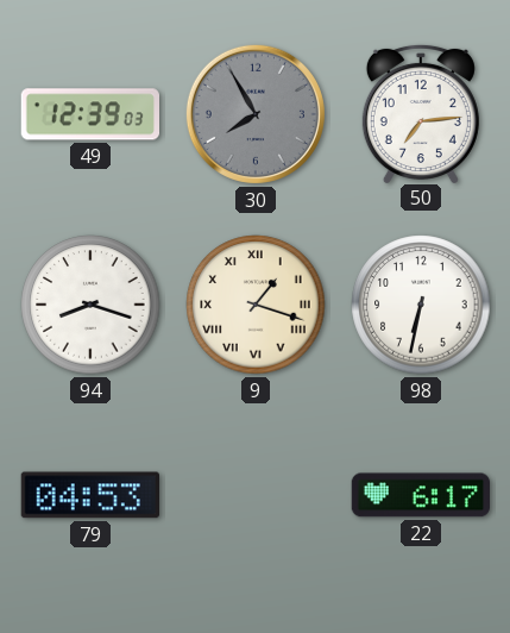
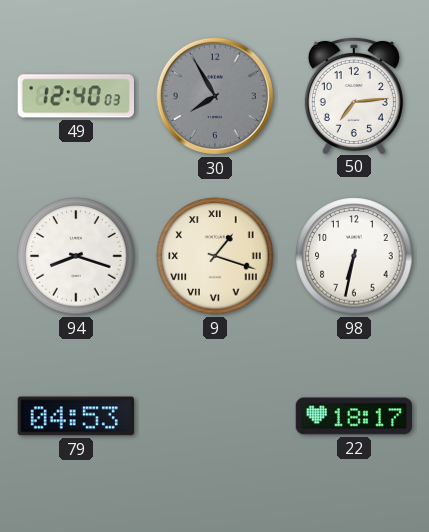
49: 12:39 -> 12:40
22: 6:17 -> 18:17
